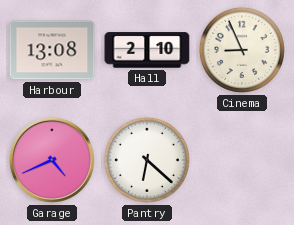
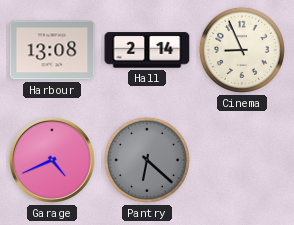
Hall: 2:10 -> 2:14
Pantry dial: white -> grey
